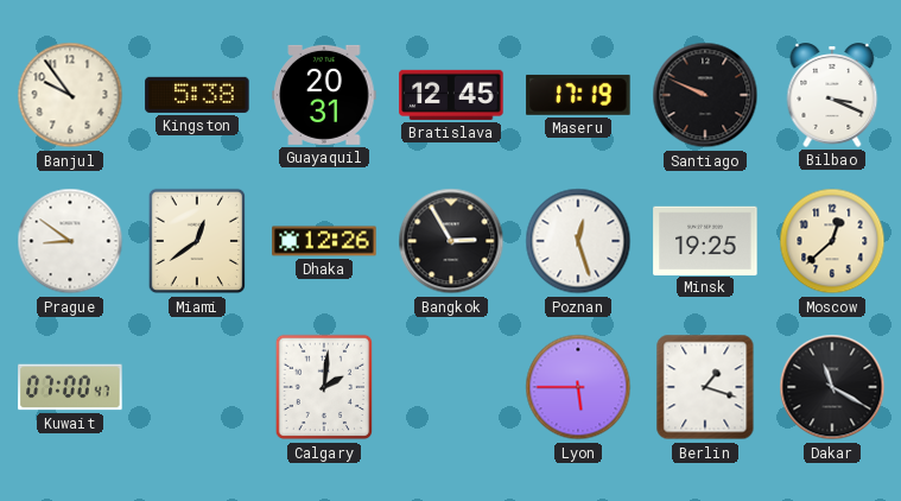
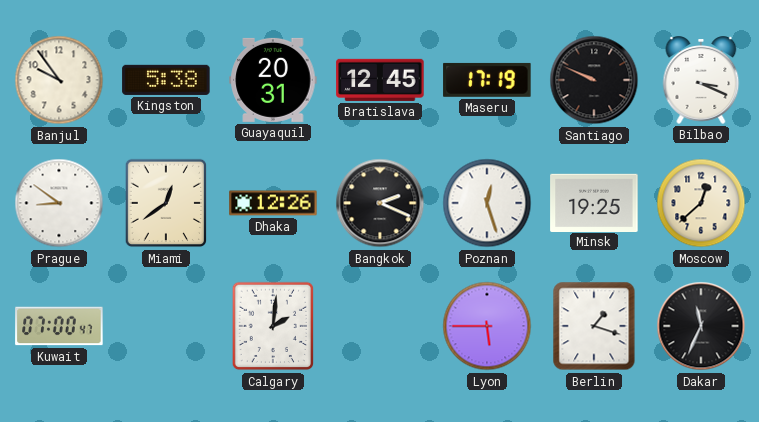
Bangkok: 2:55 -> 2:19
Dakar: 11:20 -> 11:34
